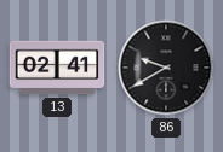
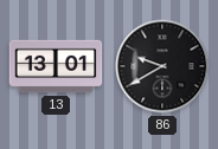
13: 02:41 -> 13:01
